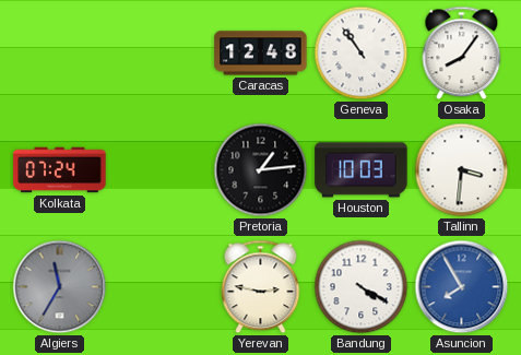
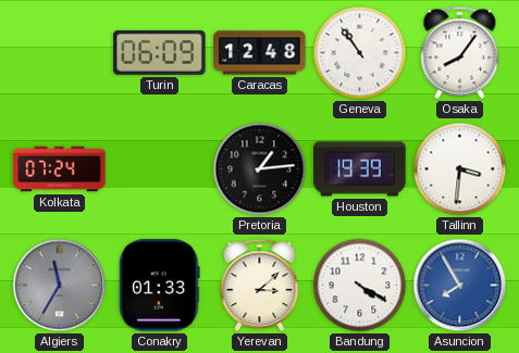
Turin: none -> 06:09
Houston: 10:03 -> 19:39
Conakry: none -> 01:33
Yerevan: 2:47 -> 3:08
